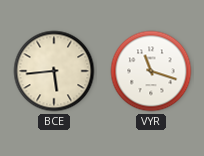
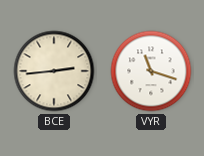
BCE: 5:44 -> 2:44
